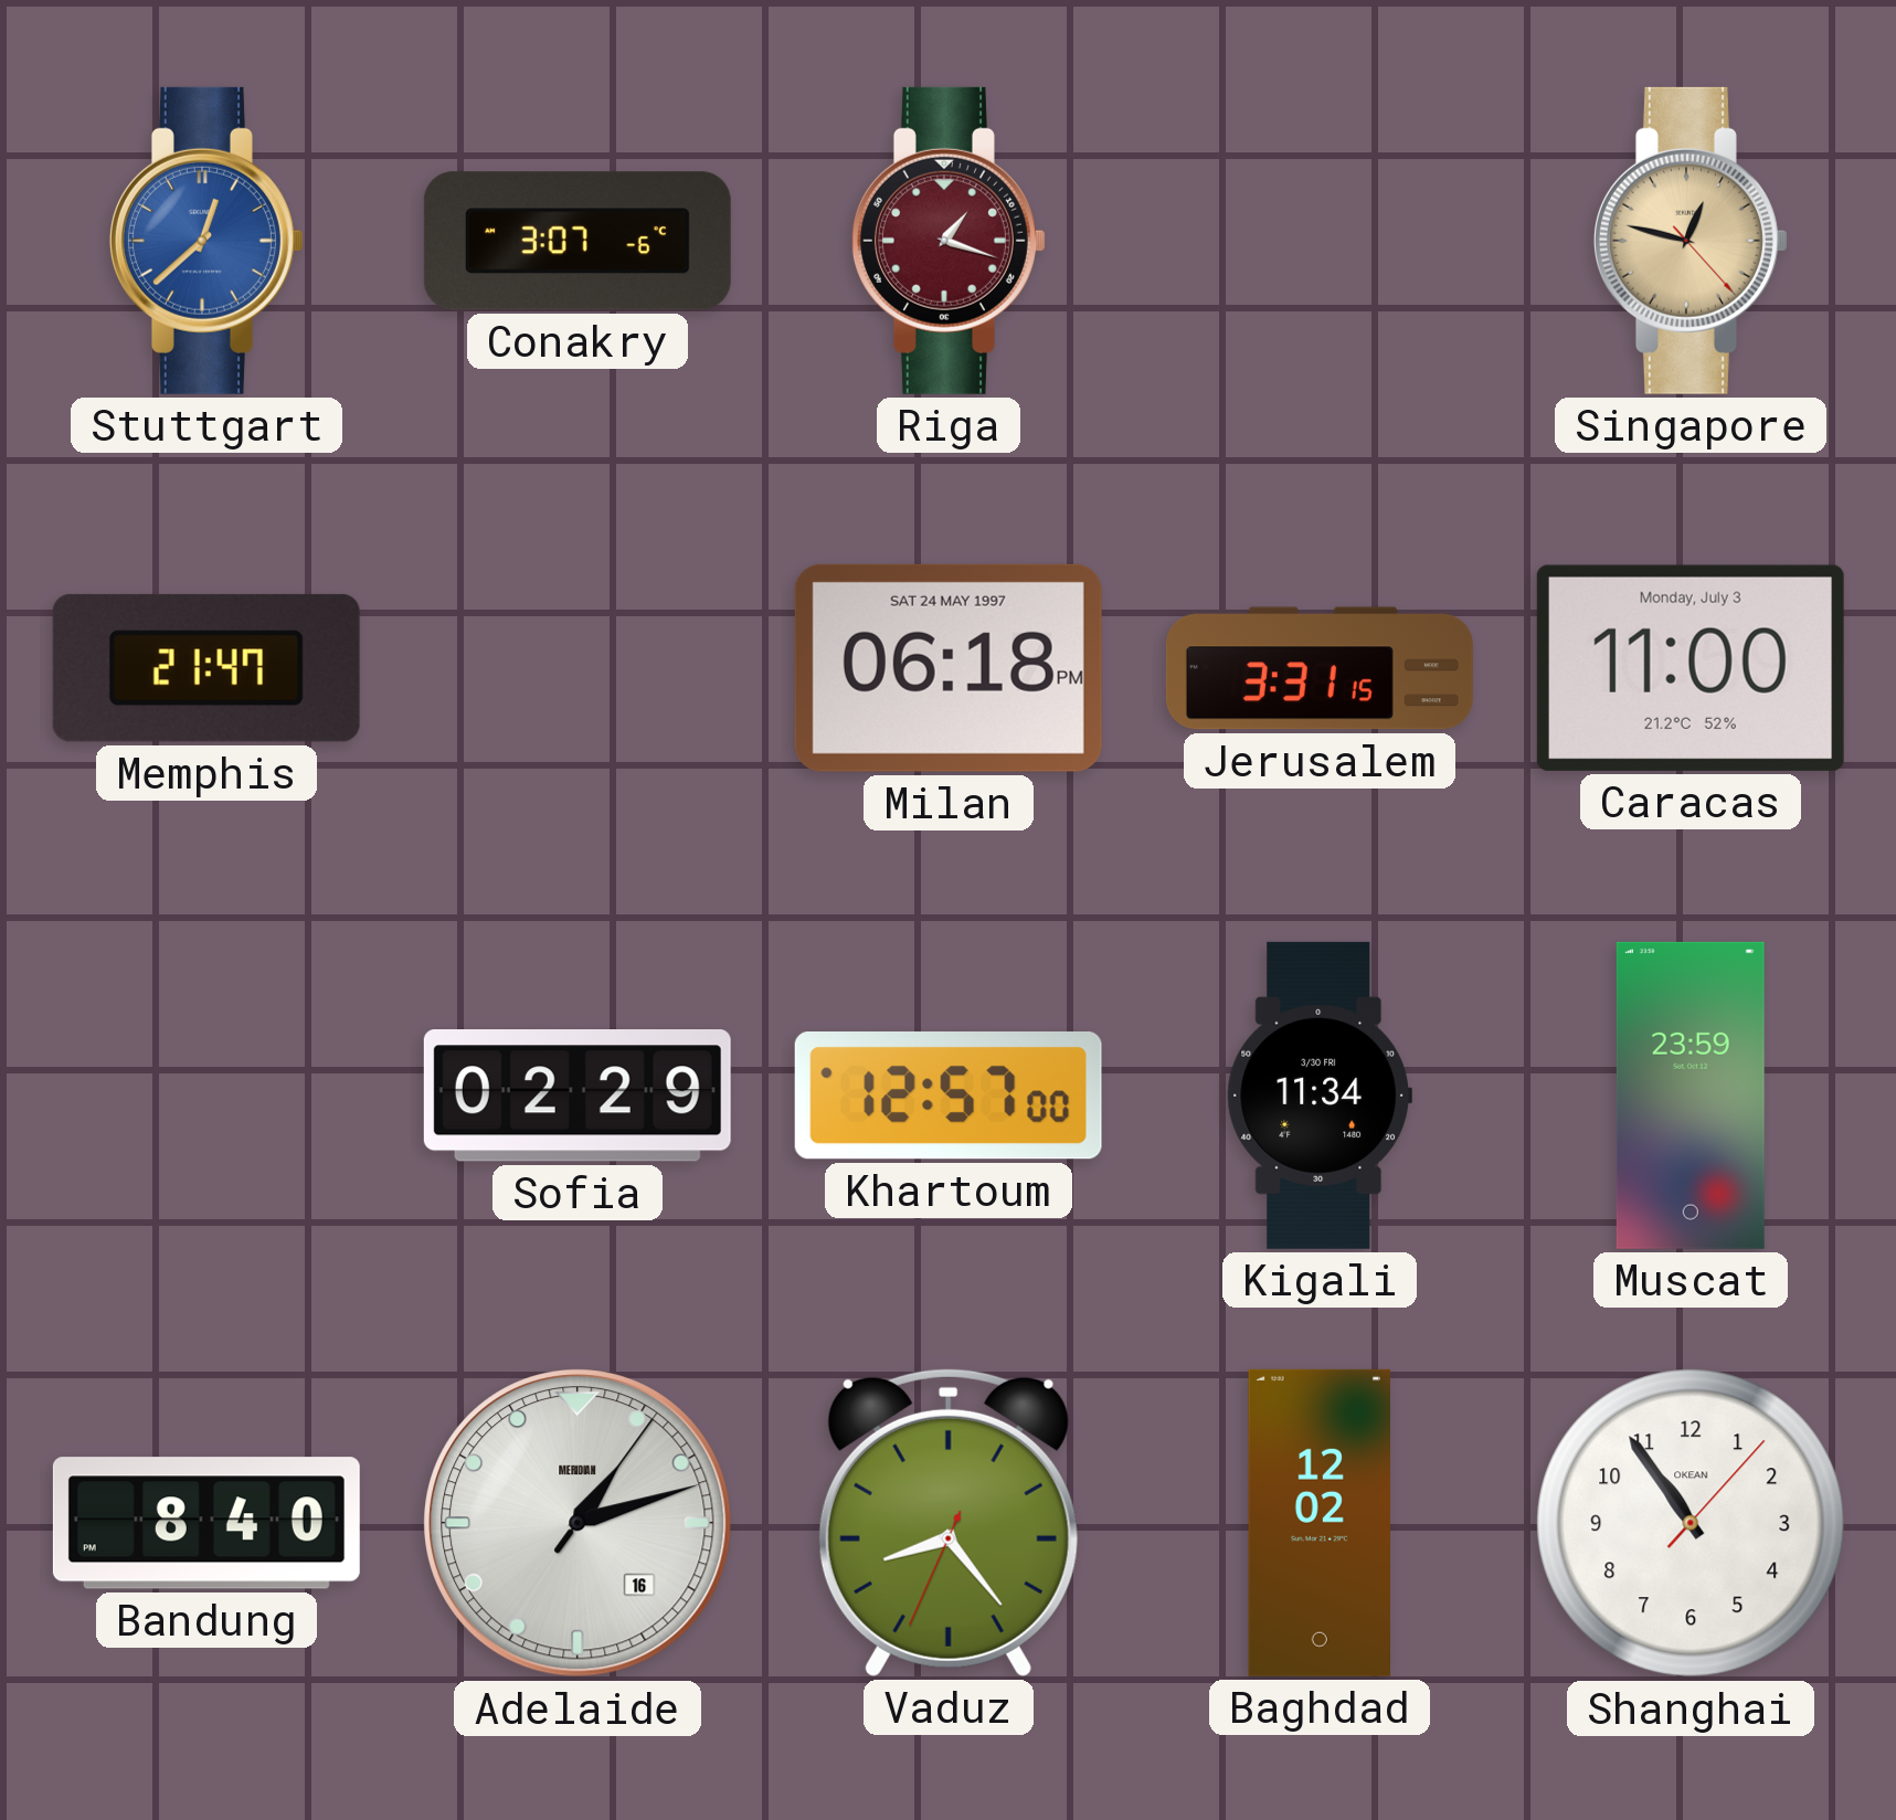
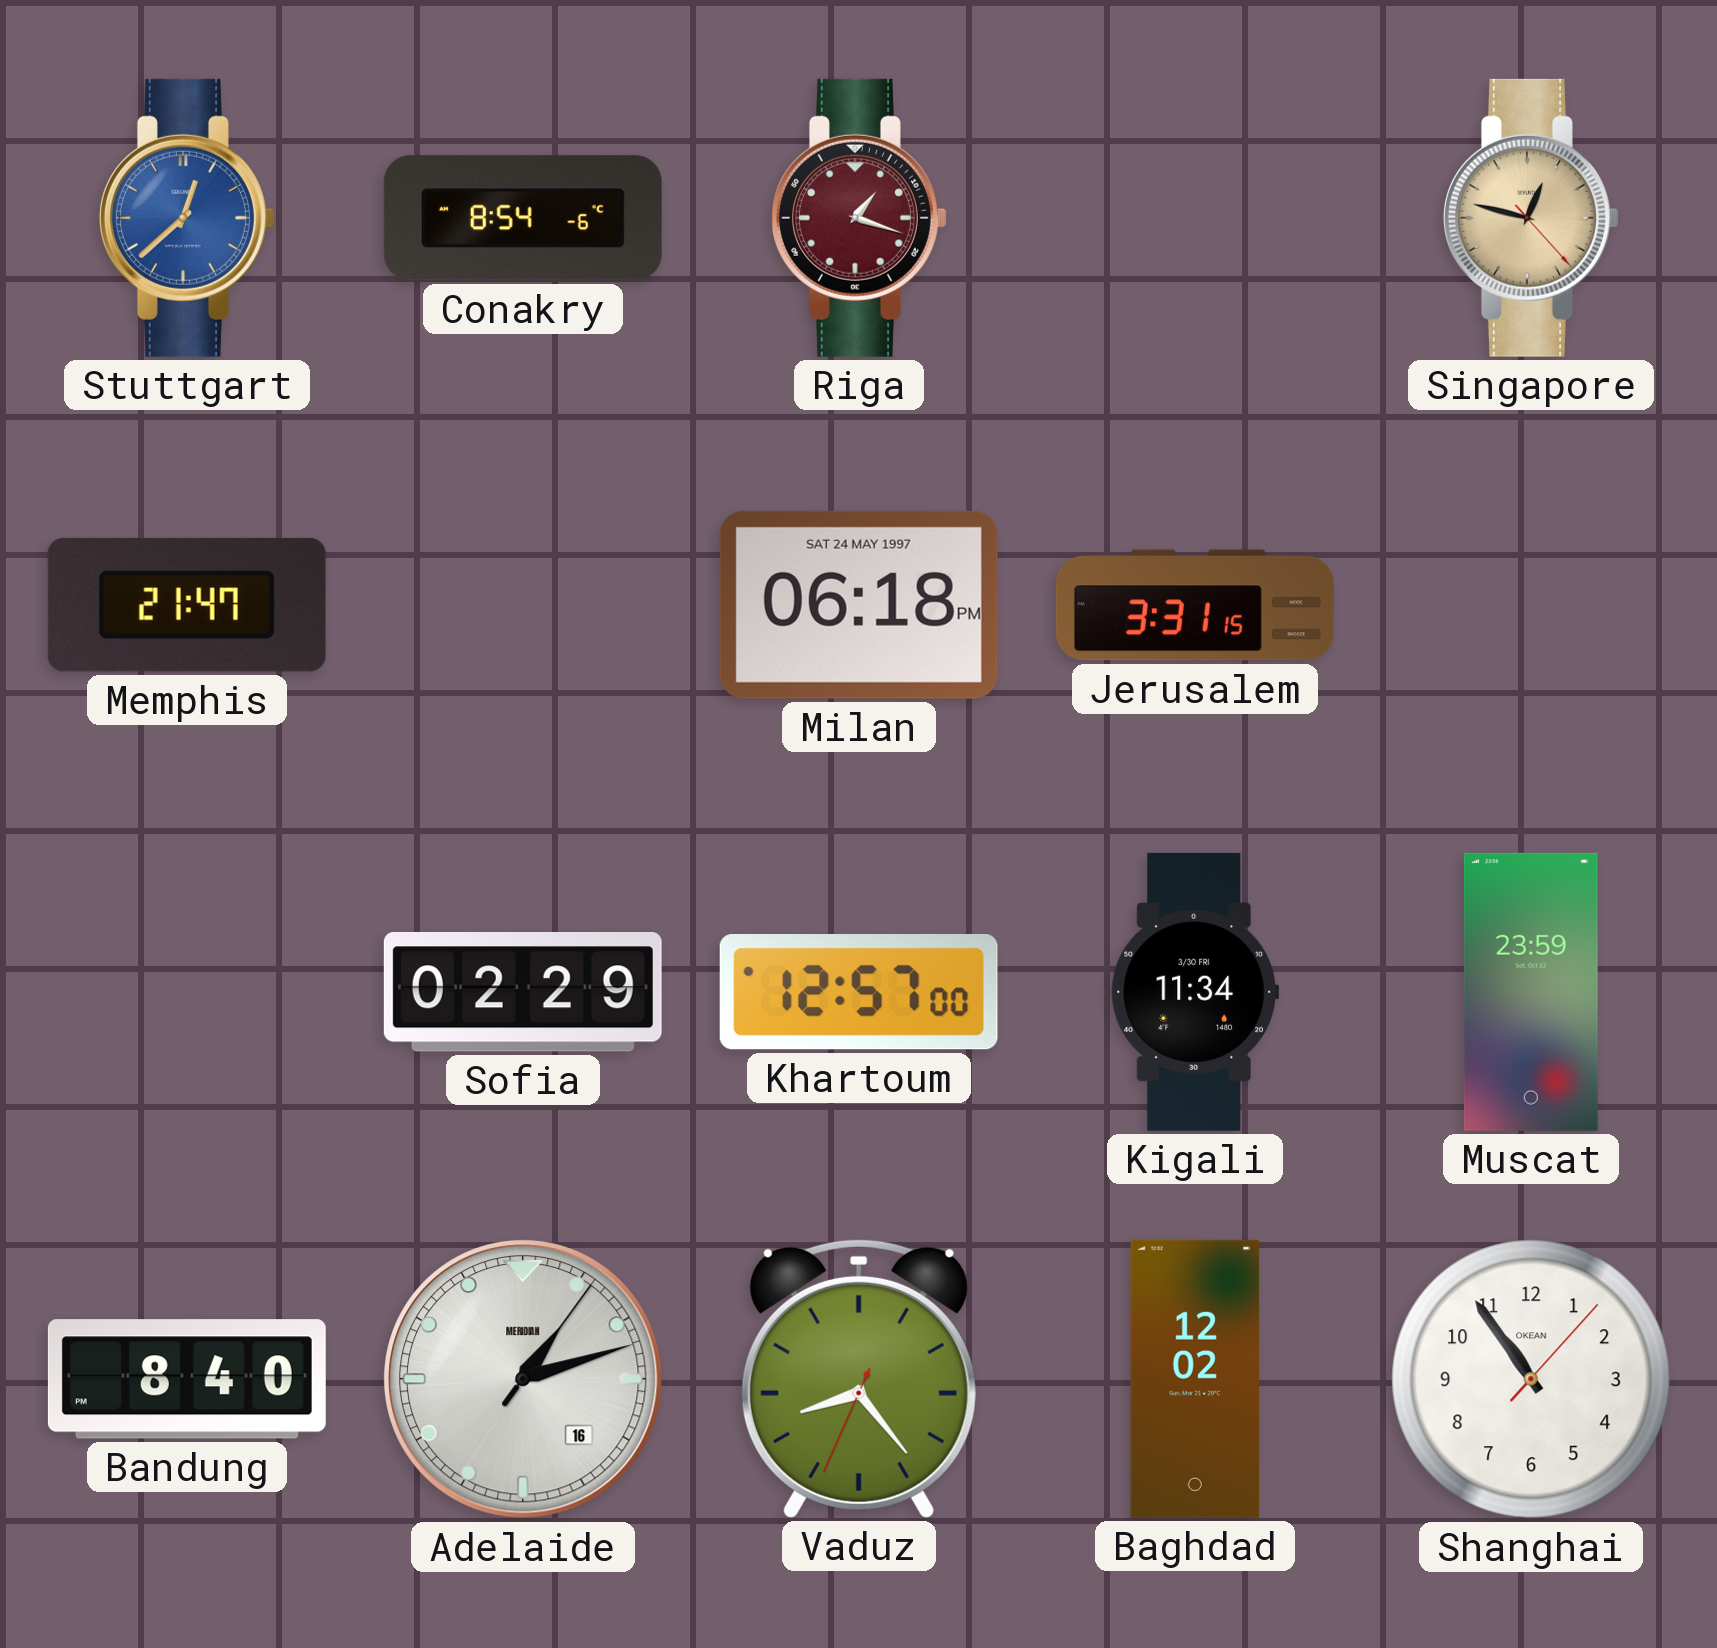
Conakry: 3:07 -> 8:54
Caracas: 11:00 -> none
